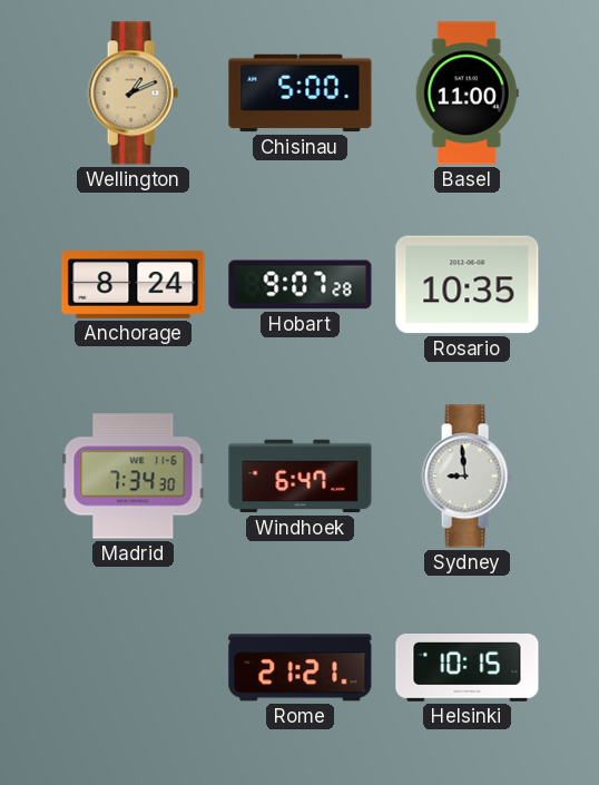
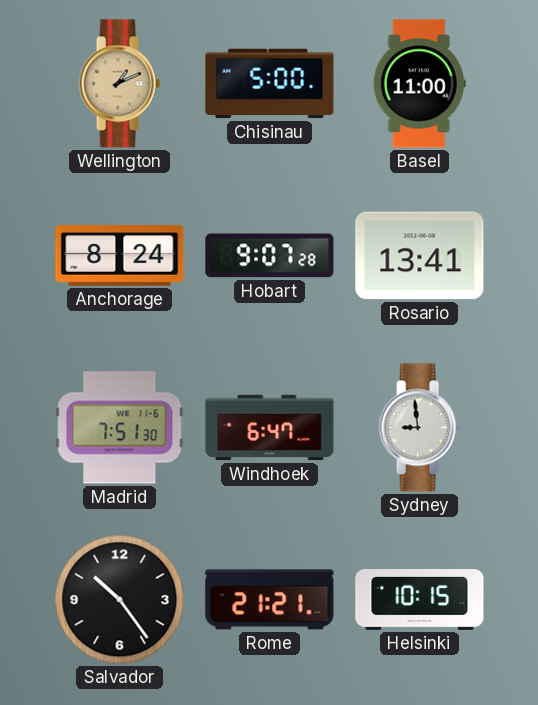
Rosario: 10:35 -> 13:41
Madrid: 7:34 -> 7:51
Salvador: none -> 10:24
